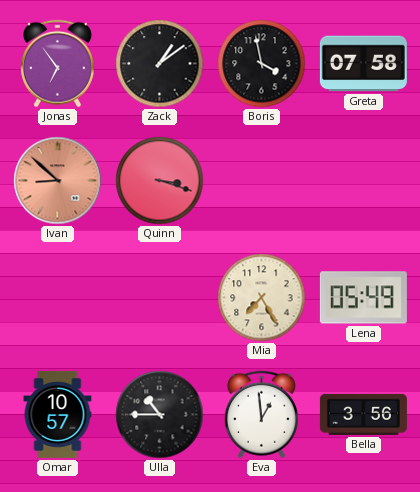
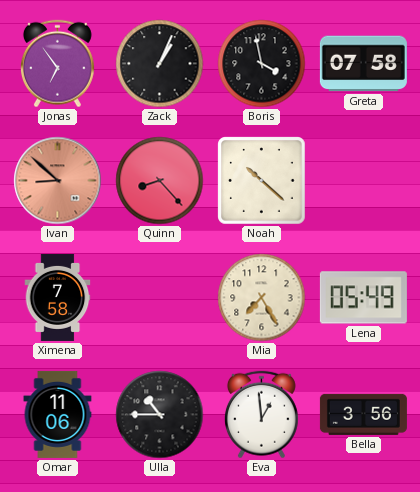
Zack: 1:09 -> 1:04
Quinn: 3:18 -> 8:23
Noah: none -> 10:22
Ximena: none -> 7:58
Omar: 10:57 -> 11:06
